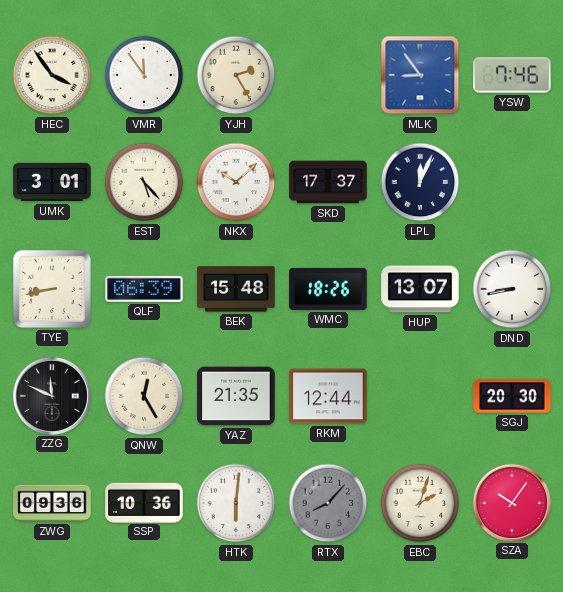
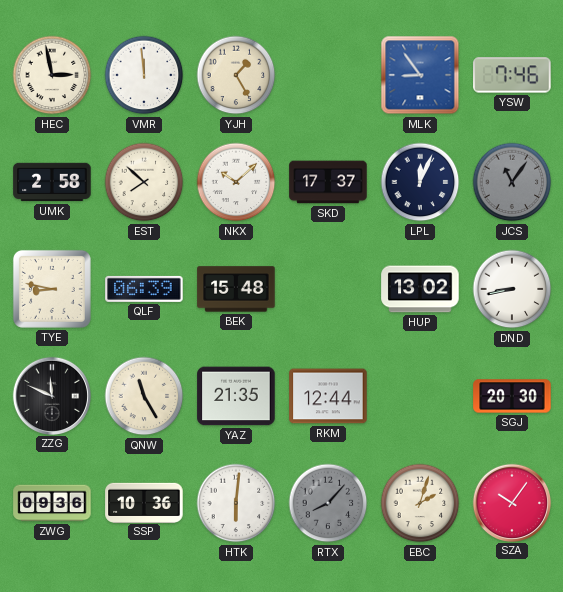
HEC: 3:54 -> 2:58
VMR: 11:54 -> 11:59
YJH: 2:25 -> 1:25
UMK: 3:01 -> 2:58
EST: 5:23 -> 7:52
JCS: none -> 11:06
TYE: 8:43 -> 8:47
WMC: 18:26 -> none
HUP: 13:07 -> 13:02
QNW: 12:25 -> 11:25
